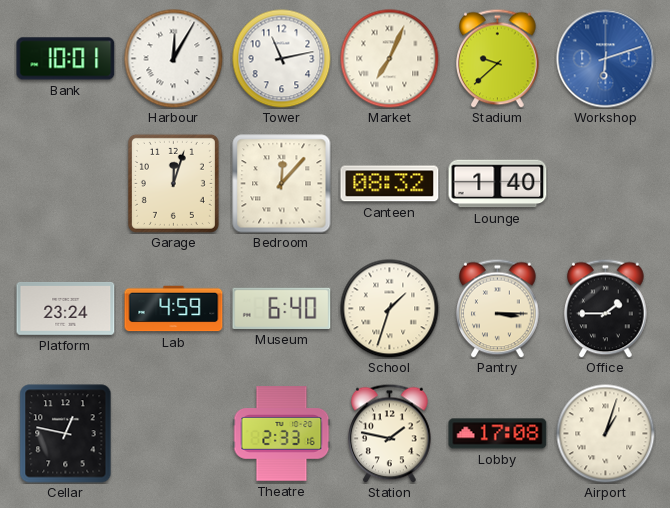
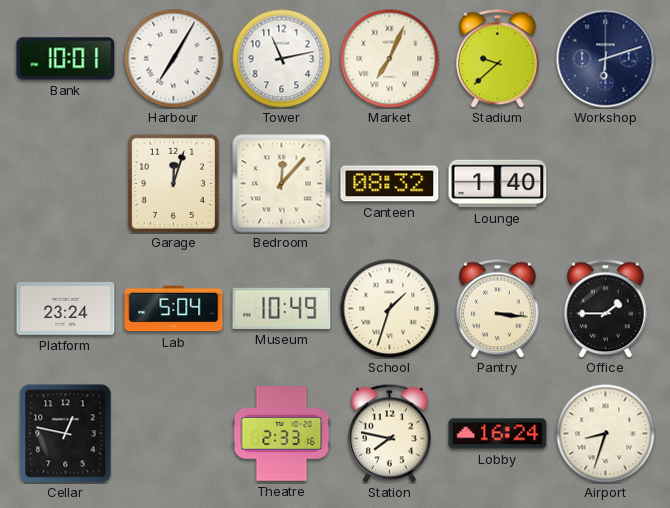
Harbour: 12:05 -> 7:05
Workshop dial: blue -> navy
Lab: 4:59 -> 5:04
Museum: 6:40 -> 10:49
Pantry: 3:15 -> 3:16
Station: 1:47 -> 7:47
Lobby: 17:08 -> 16:24
Airport: 1:03 -> 8:33
